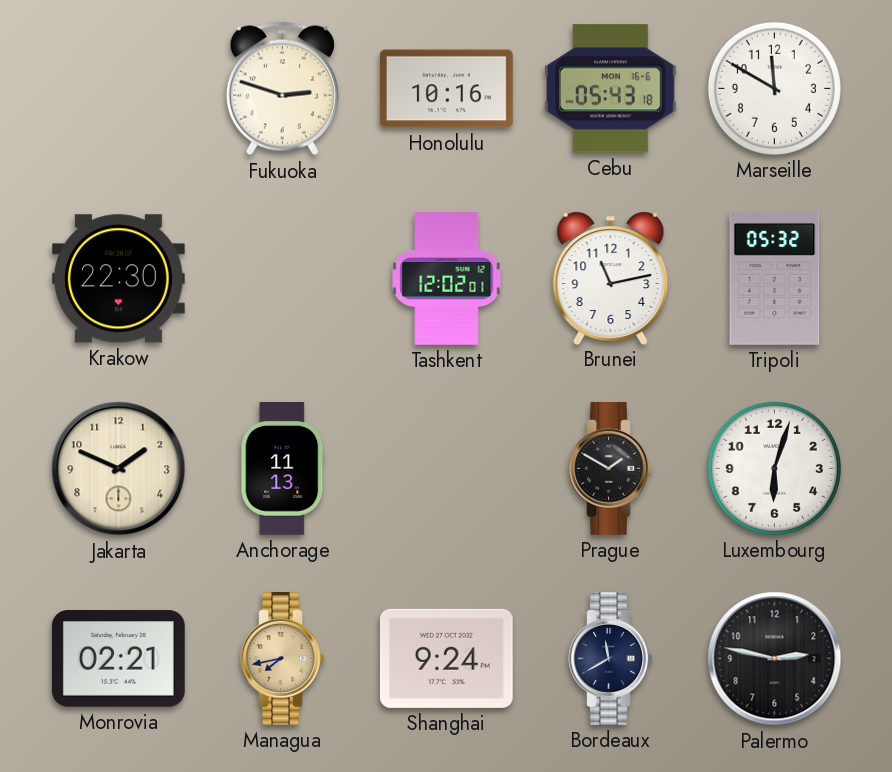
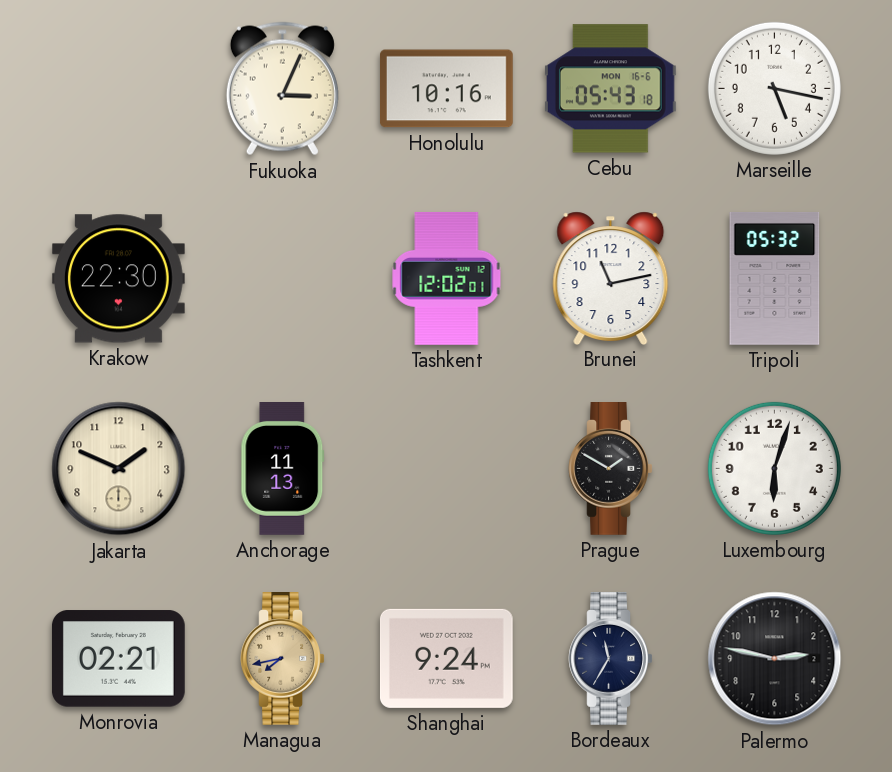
Fukuoka: 2:48 -> 3:04
Marseille: 11:50 -> 5:17
Bordeaux: 11:40 -> 11:35
